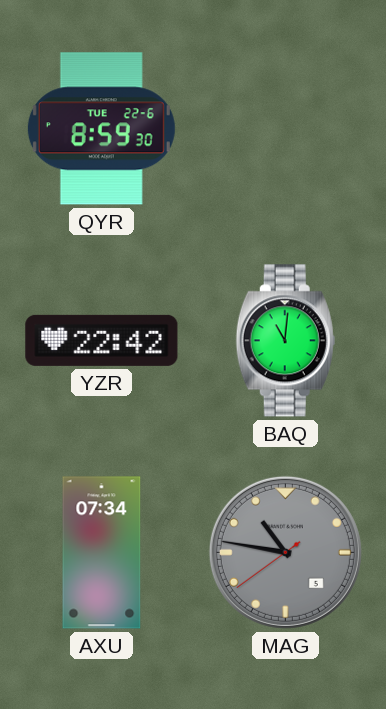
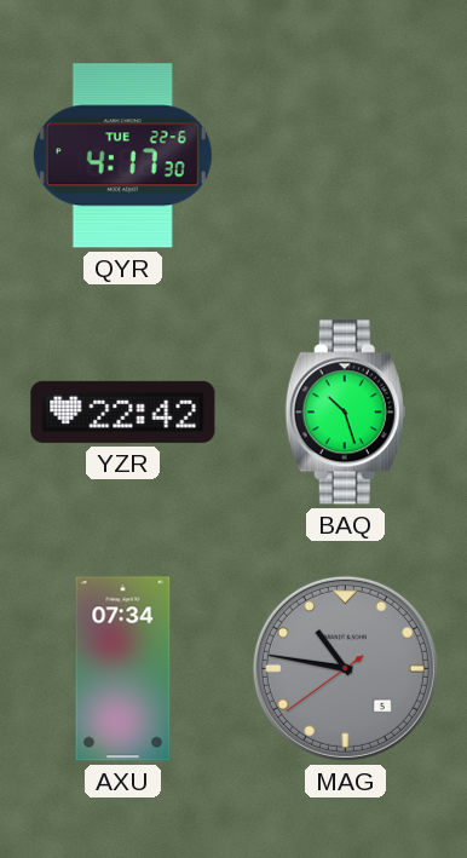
QYR: 8:59 -> 4:17
BAQ: 11:01 -> 10:27
